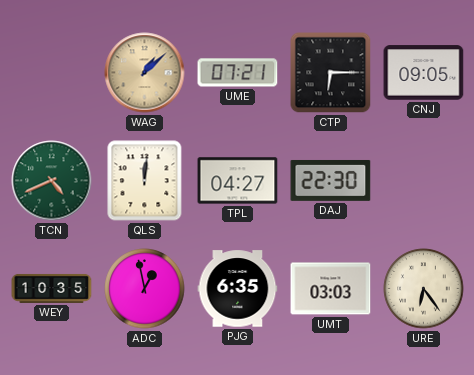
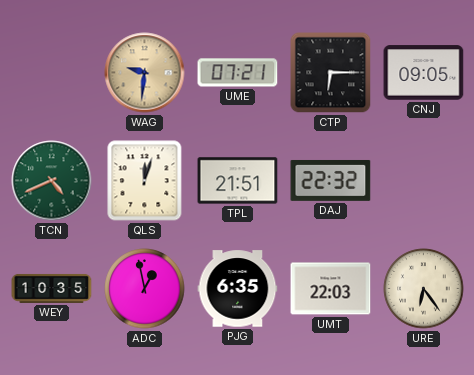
WAG: 1:08 -> 9:31
QLS: 12:01 -> 12:03
TPL: 04:27 -> 21:51
DAJ: 22:30 -> 22:32
UMT: 03:03 -> 22:03
